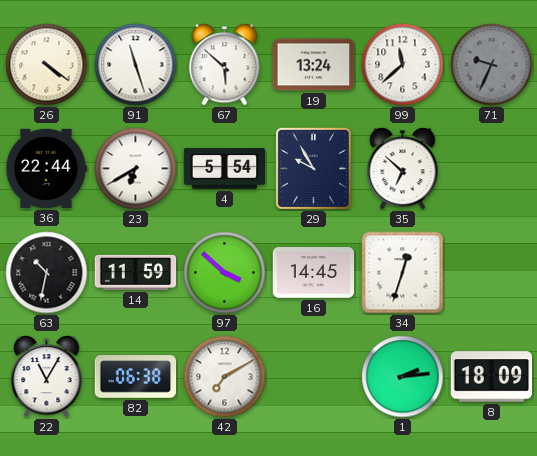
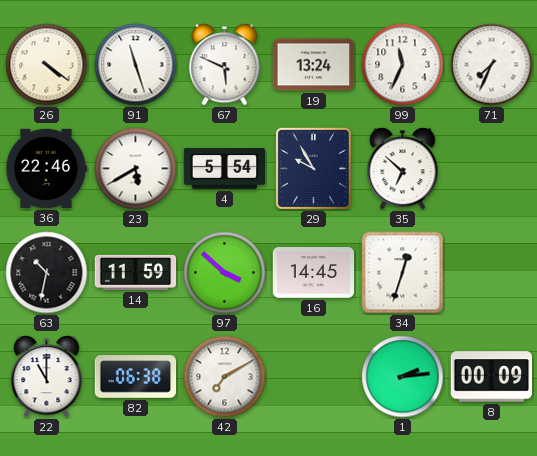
67: 5:52 -> 5:49
99: 11:38 -> 11:34
71: 9:34 -> 7:34
71 dial: grey -> white
36: 22:44 -> 22:46
23: 6:40 -> 5:40
22: 11:05 -> 11:00
8: 18:09 -> 00:09
